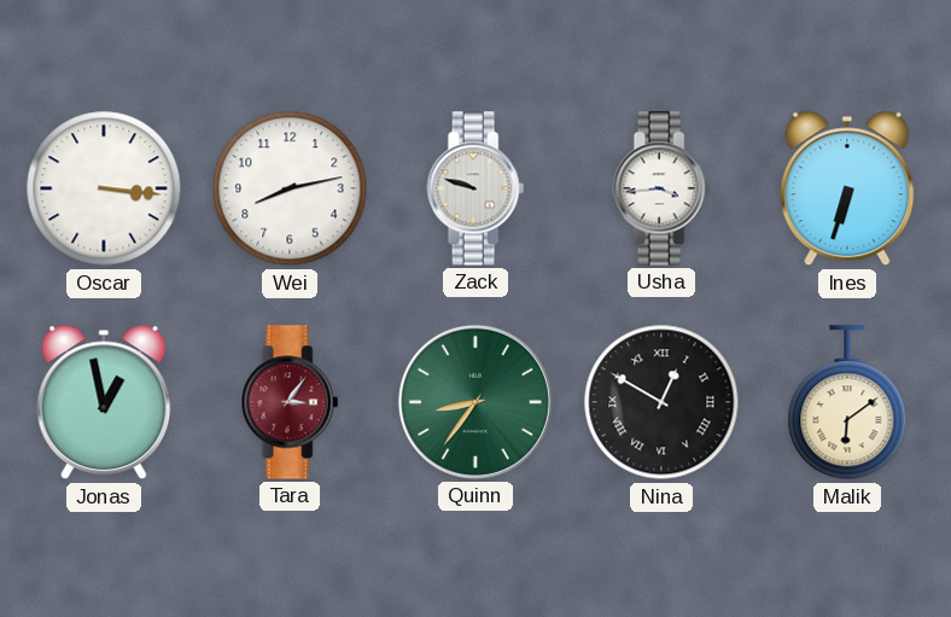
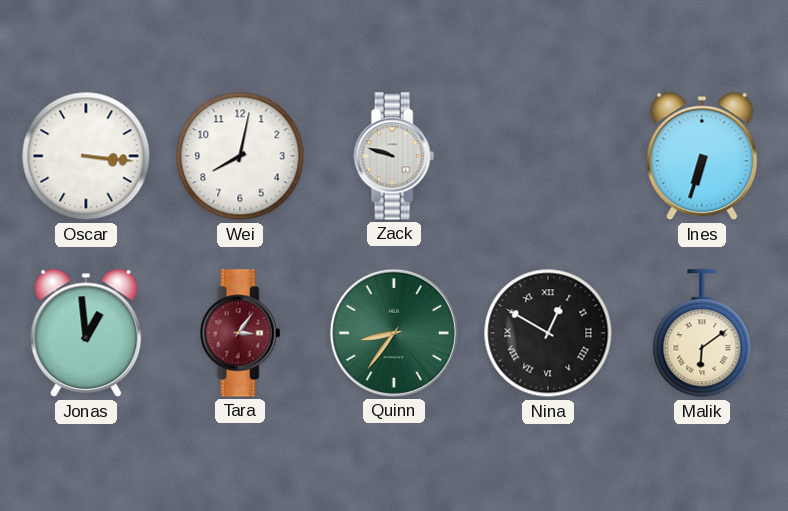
Wei: 8:13 -> 8:02
Usha: 3:44 -> none
Jonas: 12:58 -> 12:59
